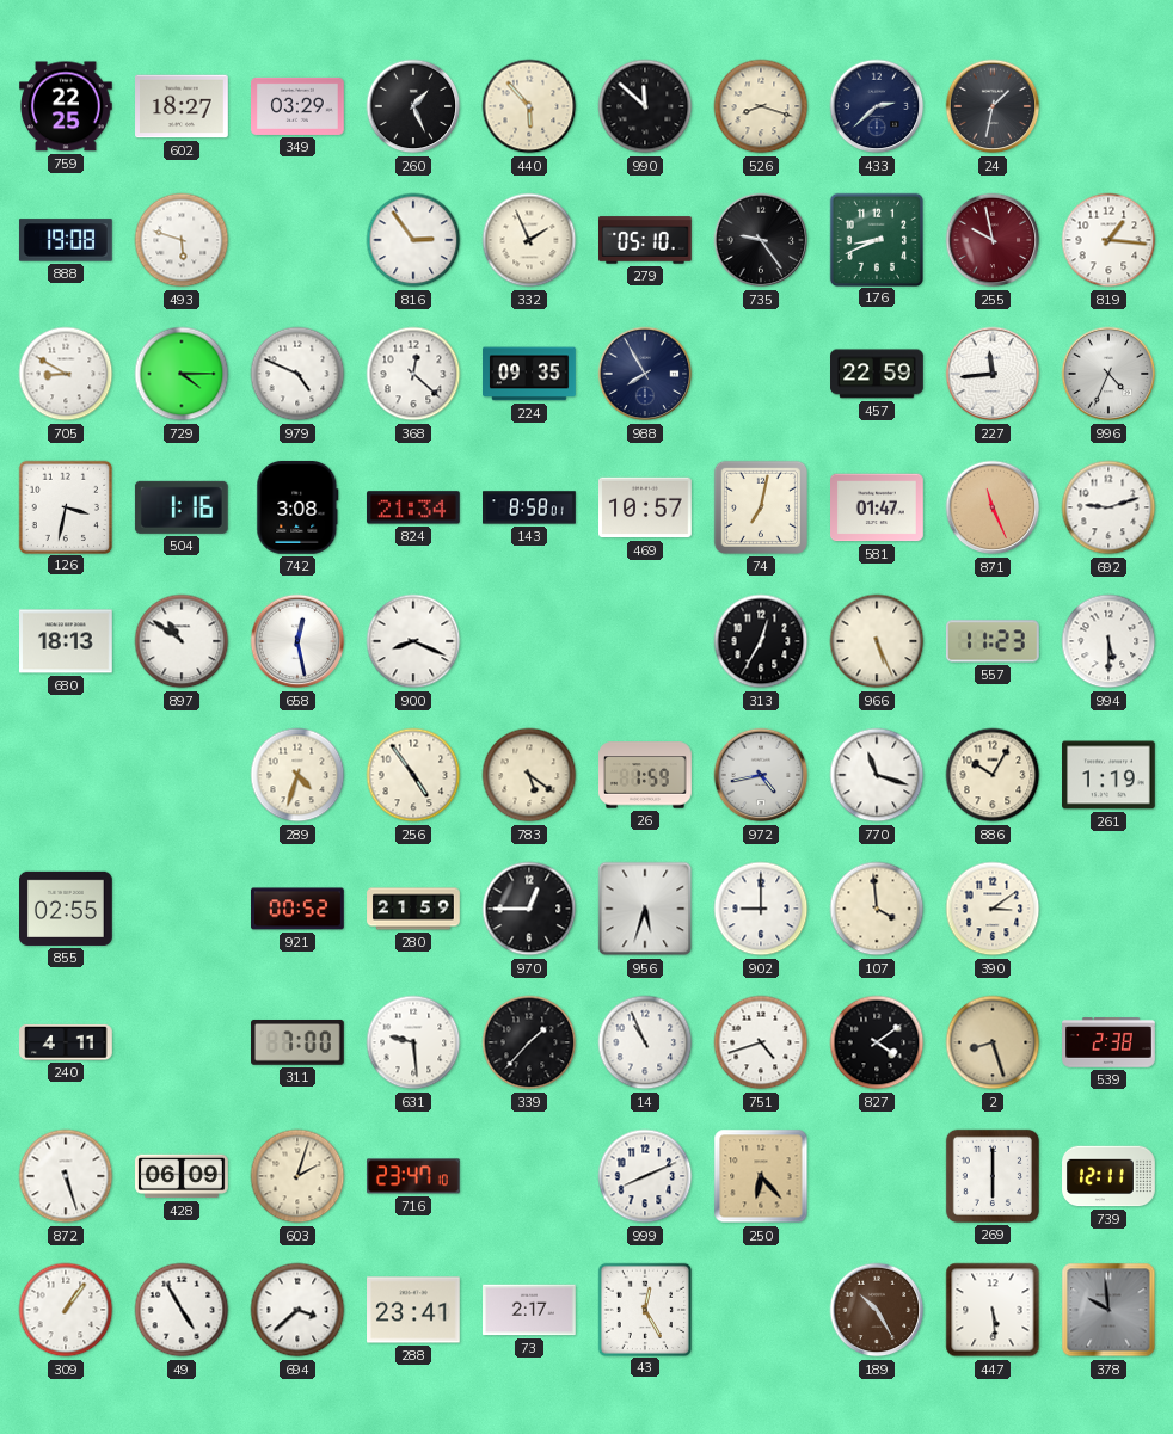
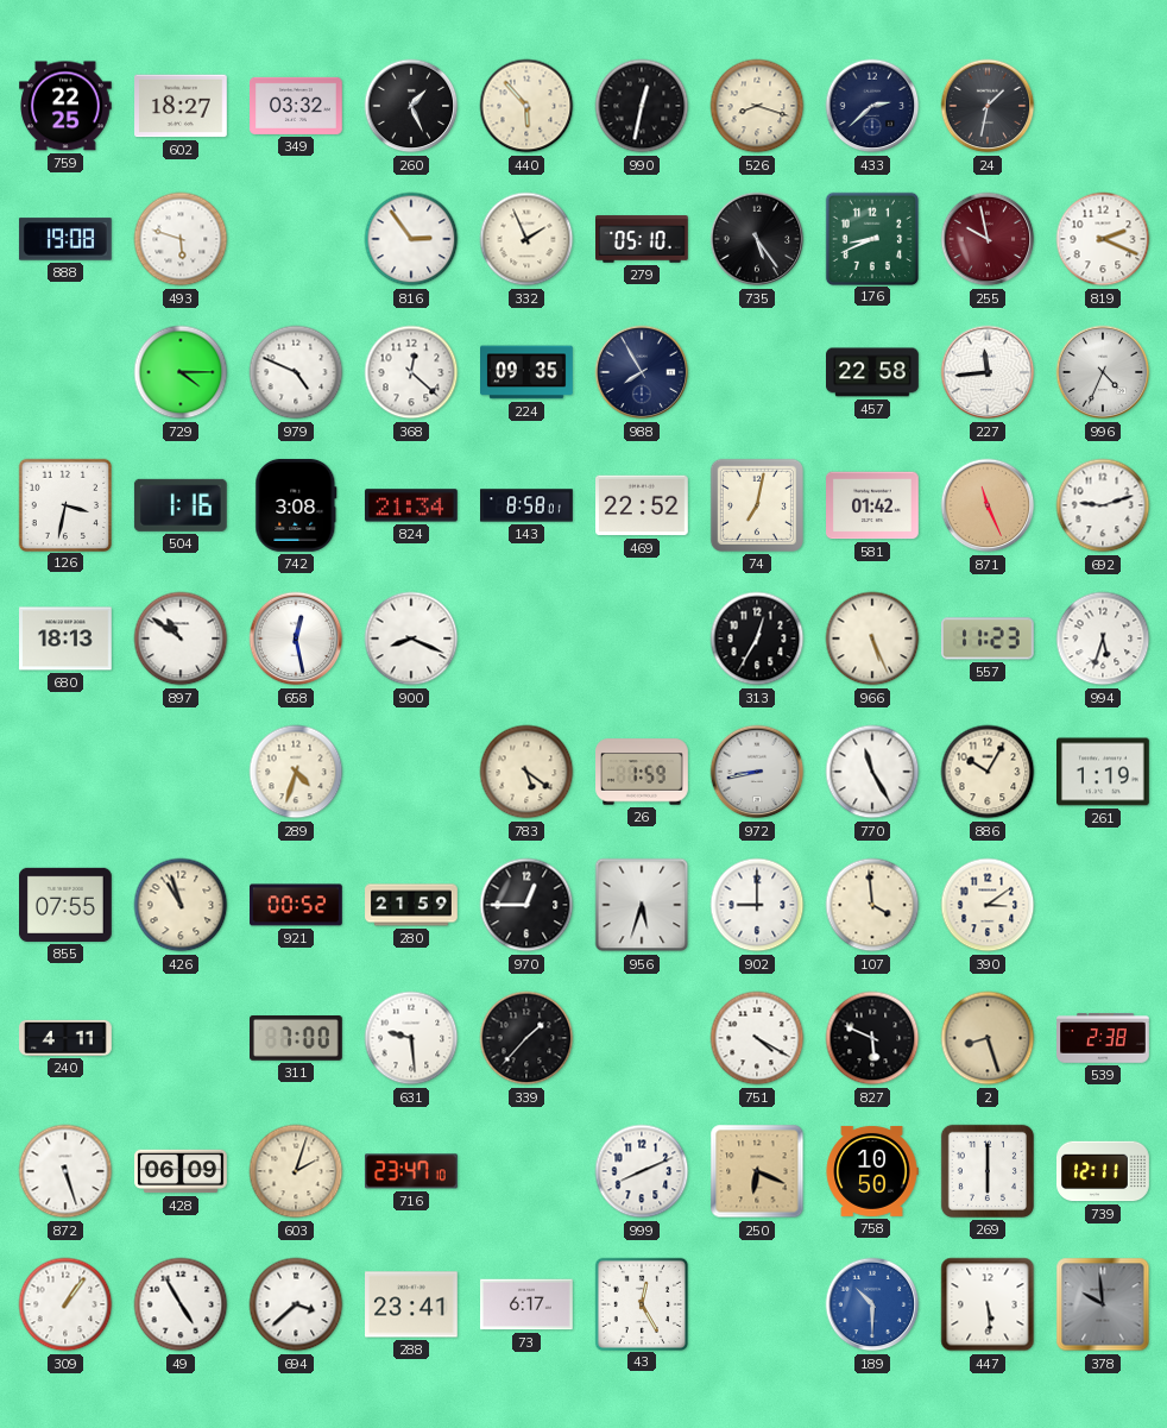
349: 03:29 -> 03:32
990: 11:52 -> 12:32
735: 9:24 -> 5:24
819: 1:16 -> 2:19
705: 8:50 -> none
457: 22:59 -> 22:58
469: 10:57 -> 22:52
581: 01:47 -> 01:42
994: 5:30 -> 5:33
256: 4:54 -> none
972: 4:43 -> 8:43
770: 11:18 -> 11:25
855: 02:55 -> 07:55
426: none -> 10:57
14: 10:56 -> none
751: 4:42 -> 4:20
827: 4:09 -> 5:49
250: 6:23 -> 6:19
758: none -> 10:50
73: 2:17 -> 6:17
189: 10:25 -> 10:30
189 dial: brown -> blue
